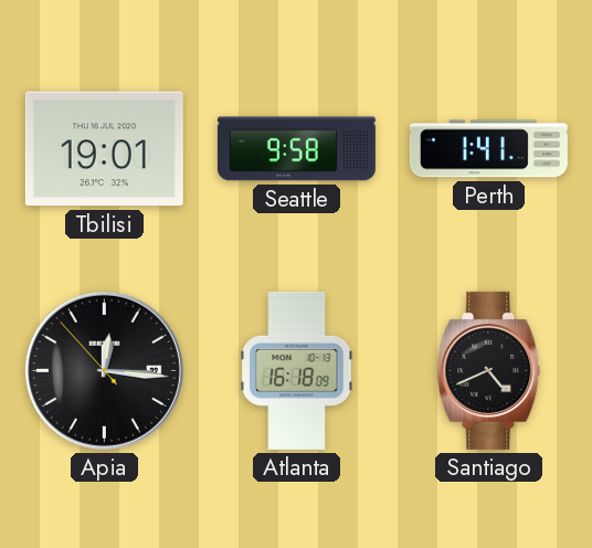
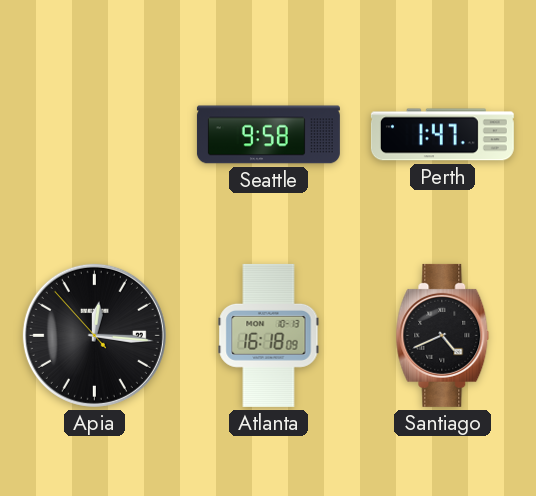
Tbilisi: 19:01 -> none
Perth: 1:41 -> 1:47
